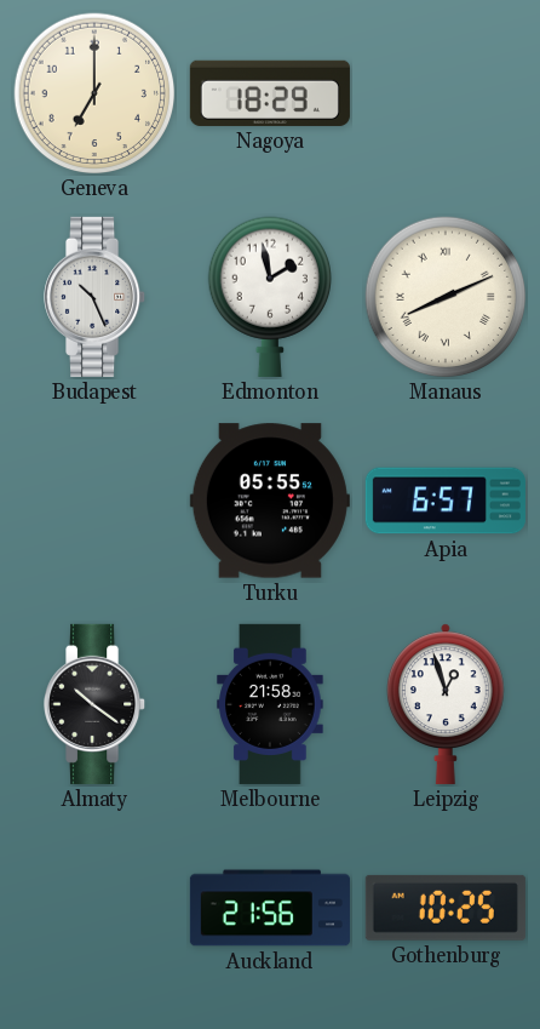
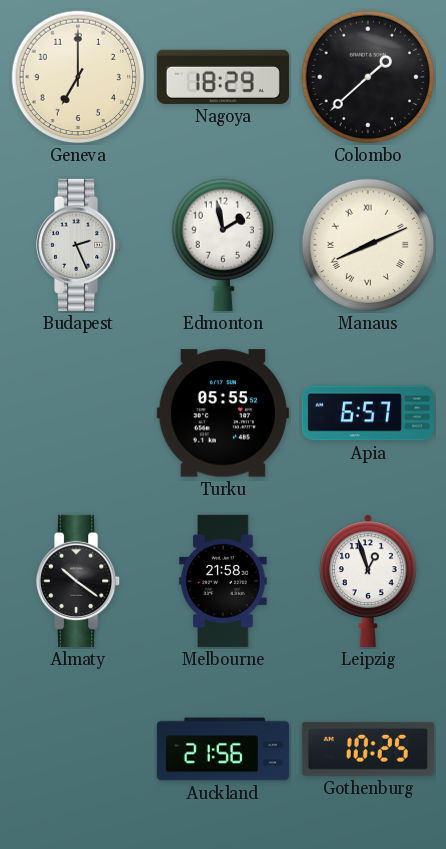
Colombo: none -> 1:38
Budapest: 10:26 -> 2:26
